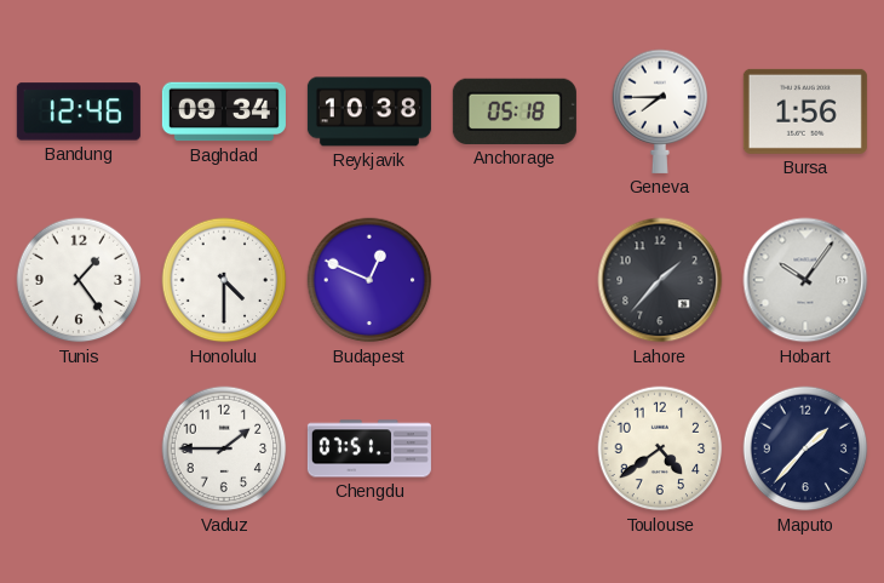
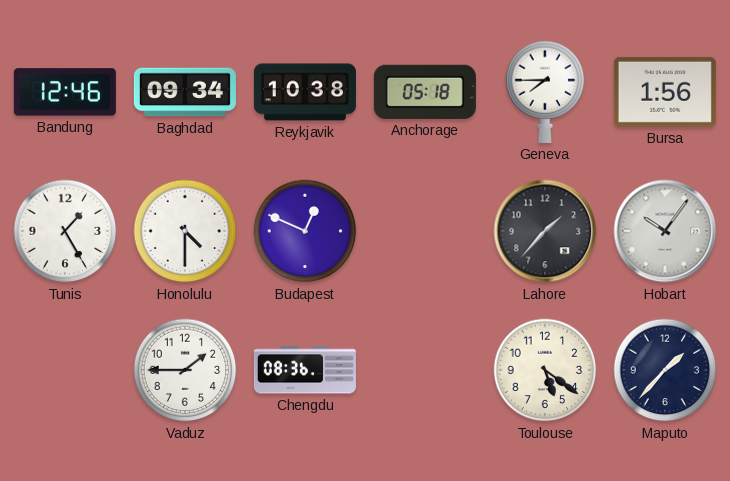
Tunis: 1:24 -> 1:25
Chengdu: 07:51 -> 08:36
Toulouse: 4:39 -> 5:21
